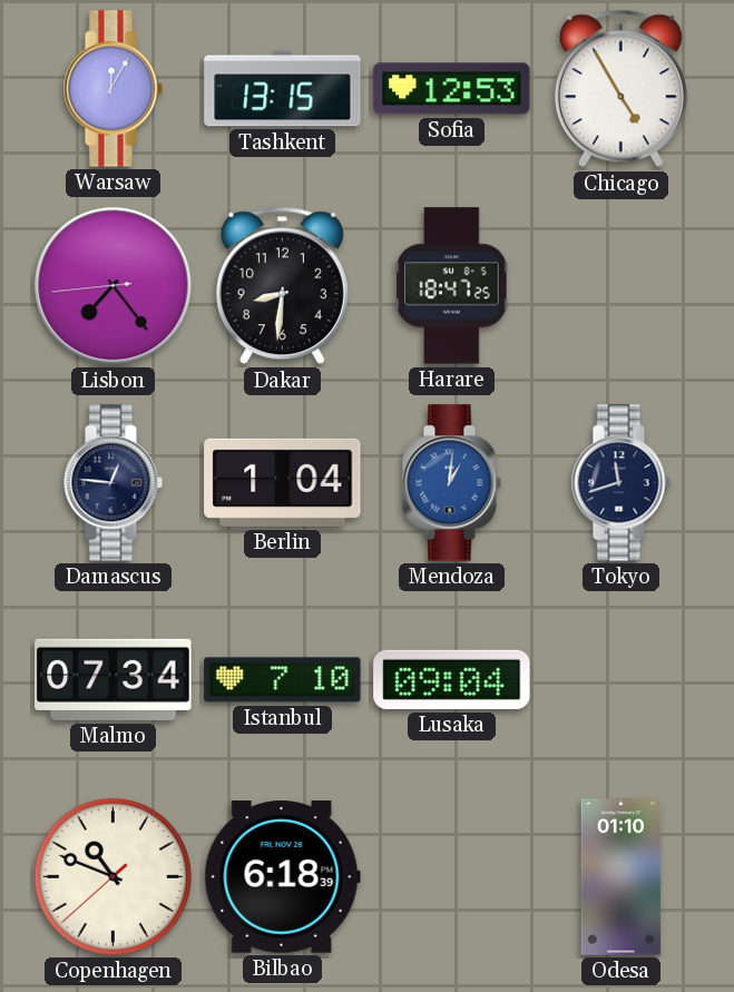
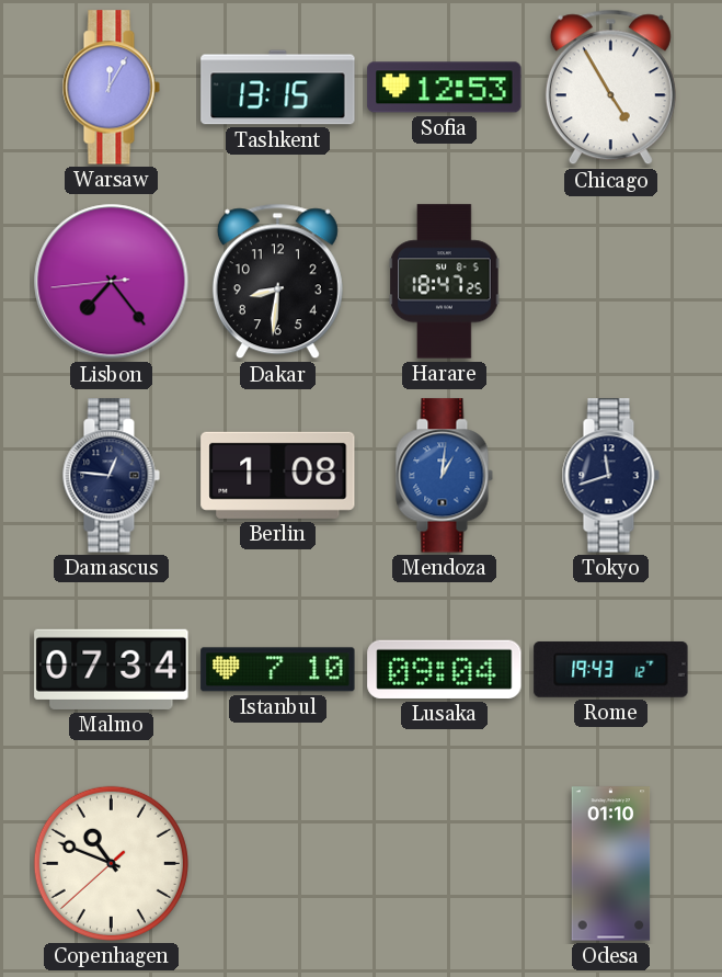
Berlin: 1:04 -> 1:08
Rome: none -> 19:43
Bilbao: 6:18 -> none
